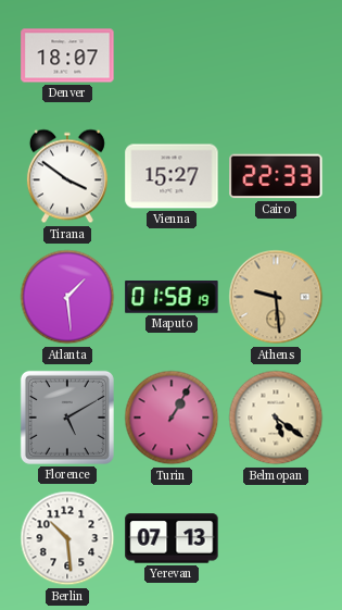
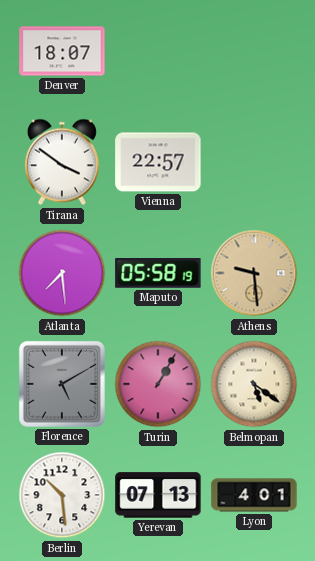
Vienna: 15:27 -> 22:57
Cairo: 22:33 -> none
Atlanta: 1:29 -> 7:29
Maputo: 01:58 -> 05:58
Lyon: none -> 4:01
